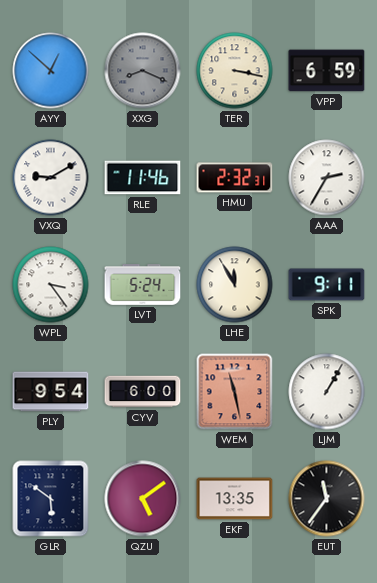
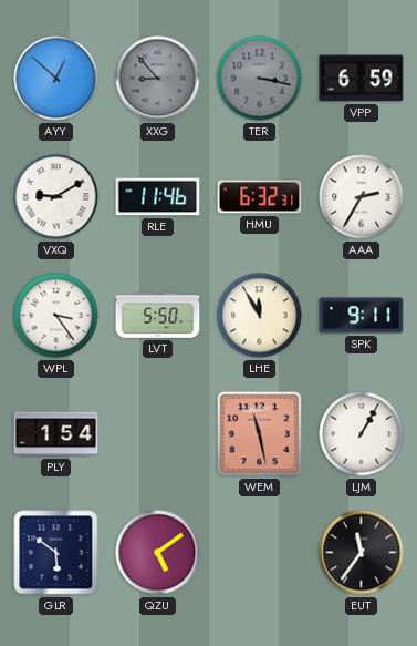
XXG: 8:19 -> 8:53
TER dial: cream -> grey
HMU: 2:32 -> 6:32
LVT: 5:24 -> 5:50
PLY: 9:54 -> 1:54
CYV: 6:00 -> none
EKF: 13:35 -> none
